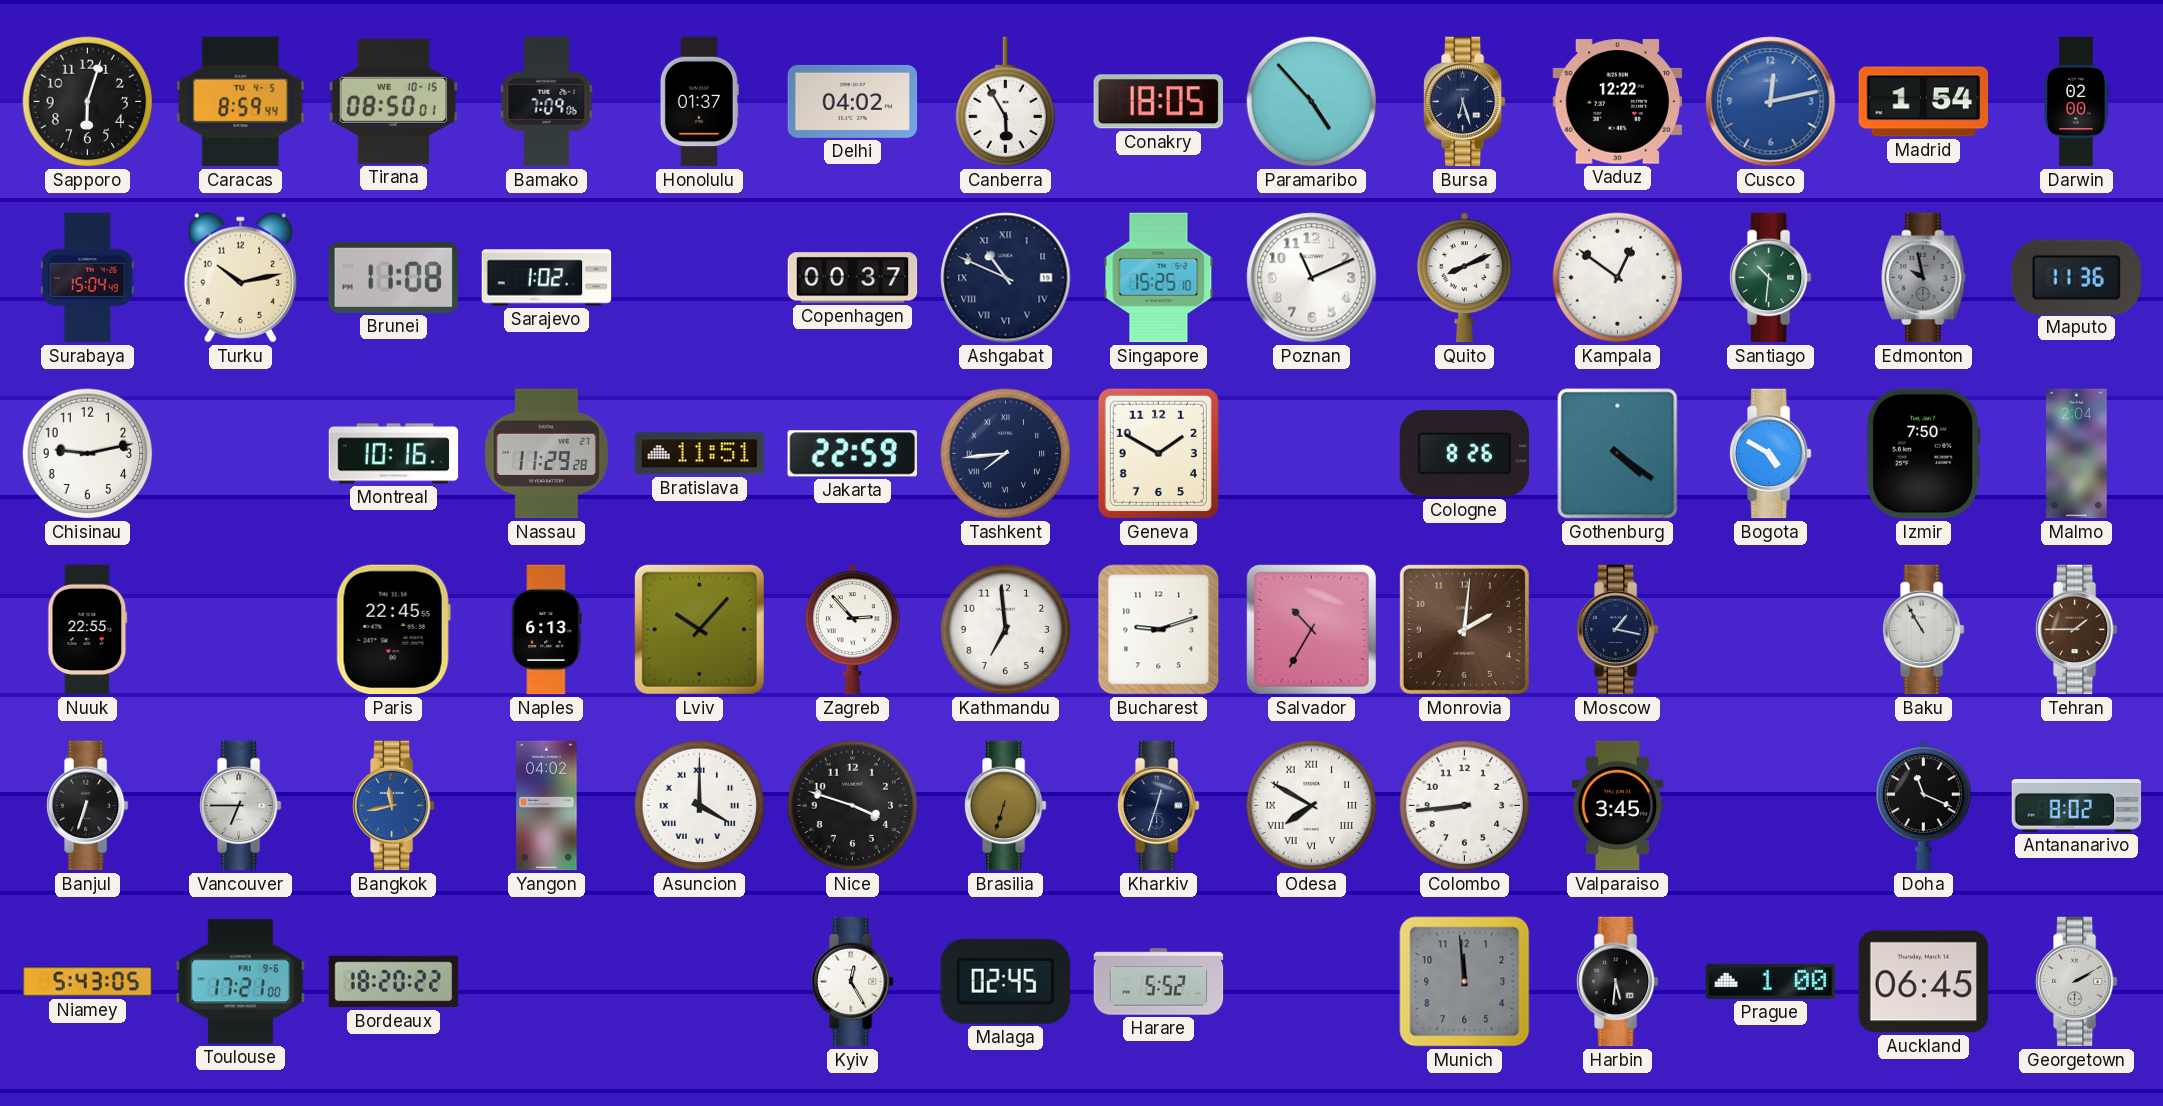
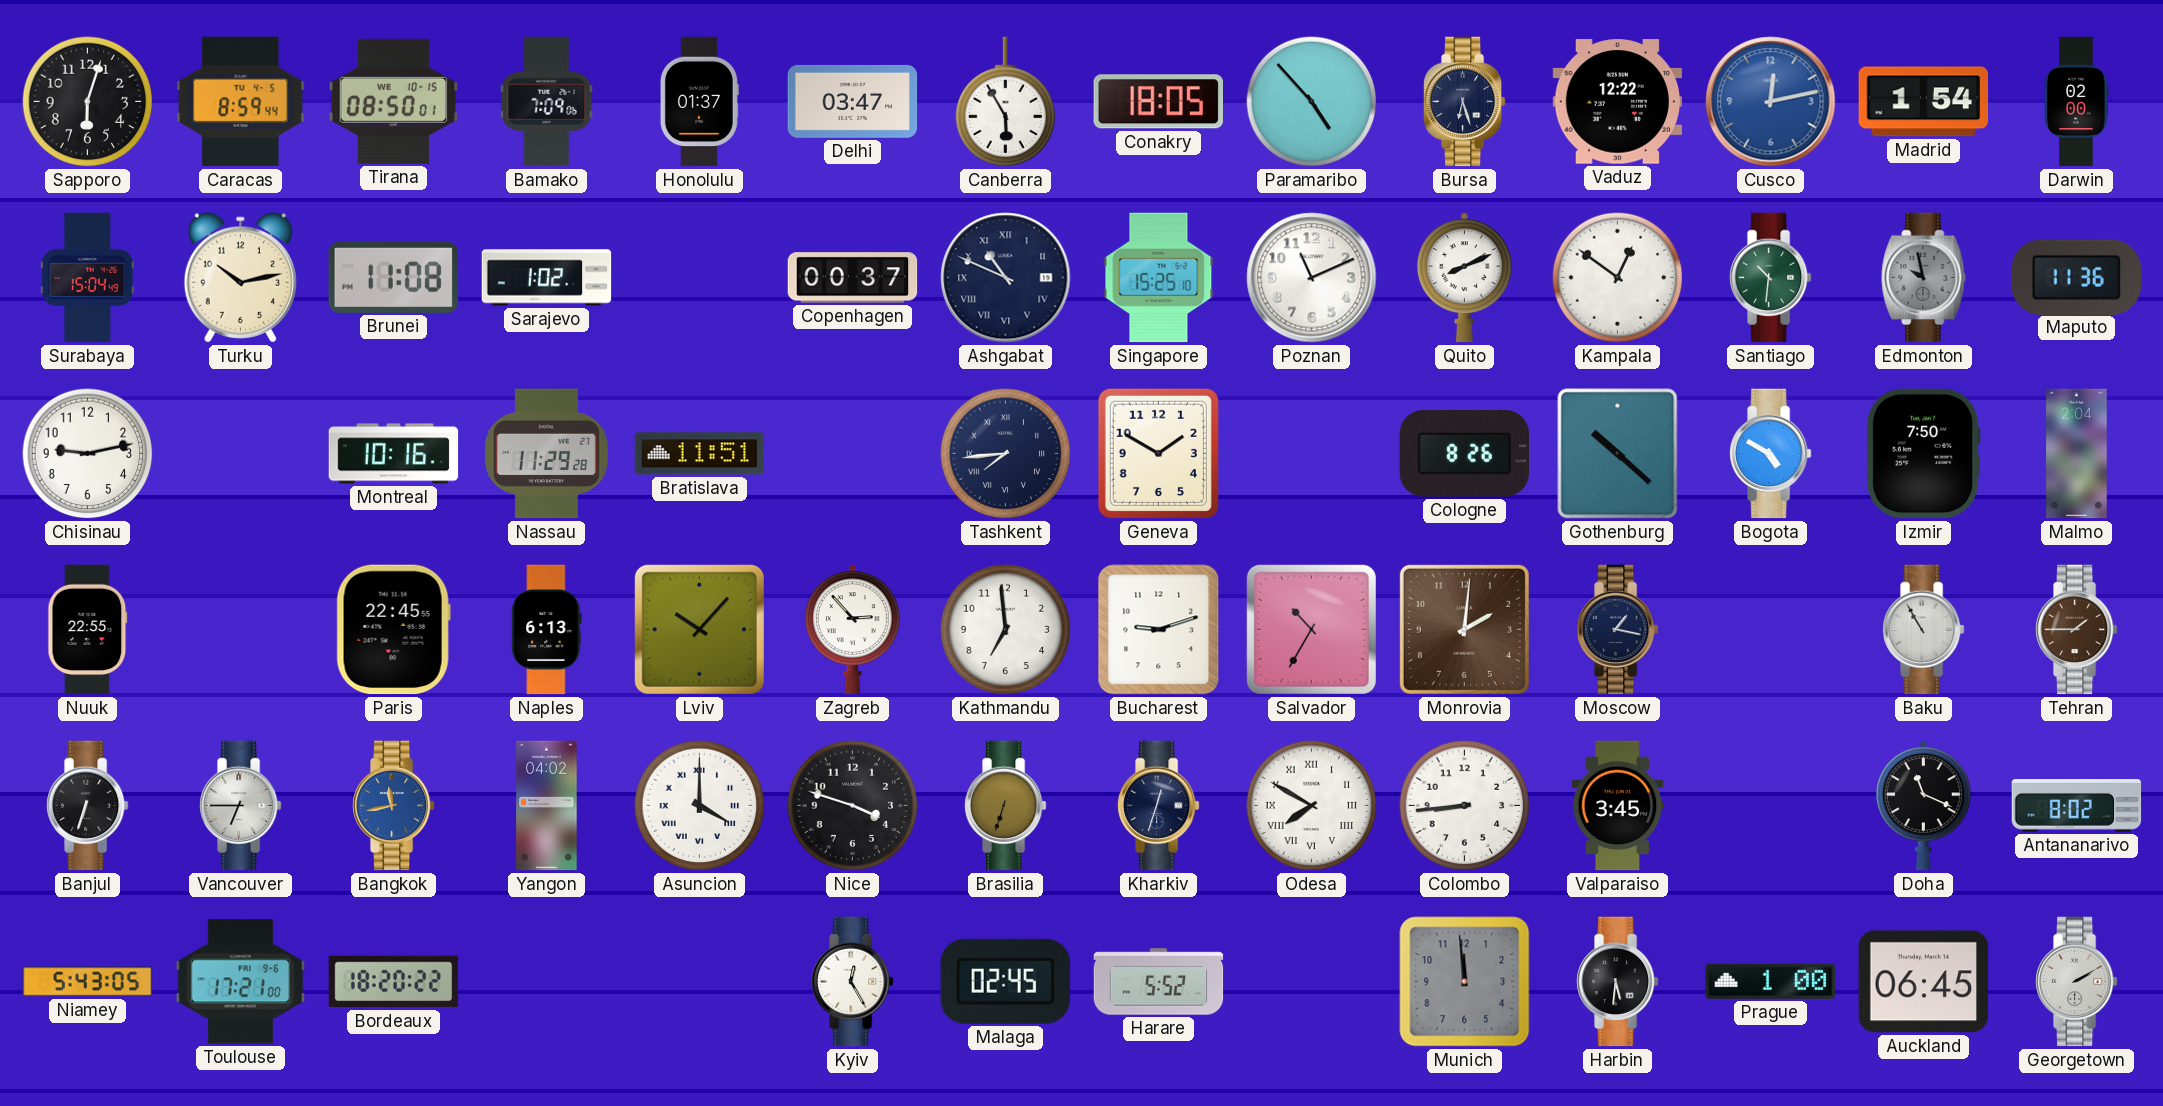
Delhi: 04:02 -> 03:47
Jakarta: 22:59 -> none
Gothenburg: 4:21 -> 10:22
